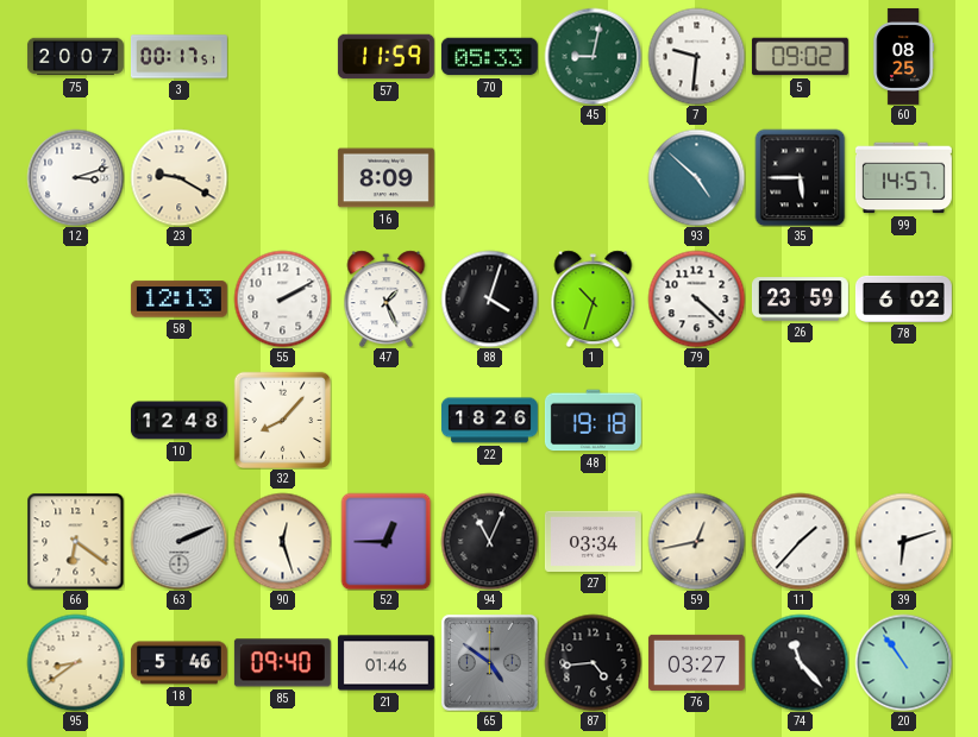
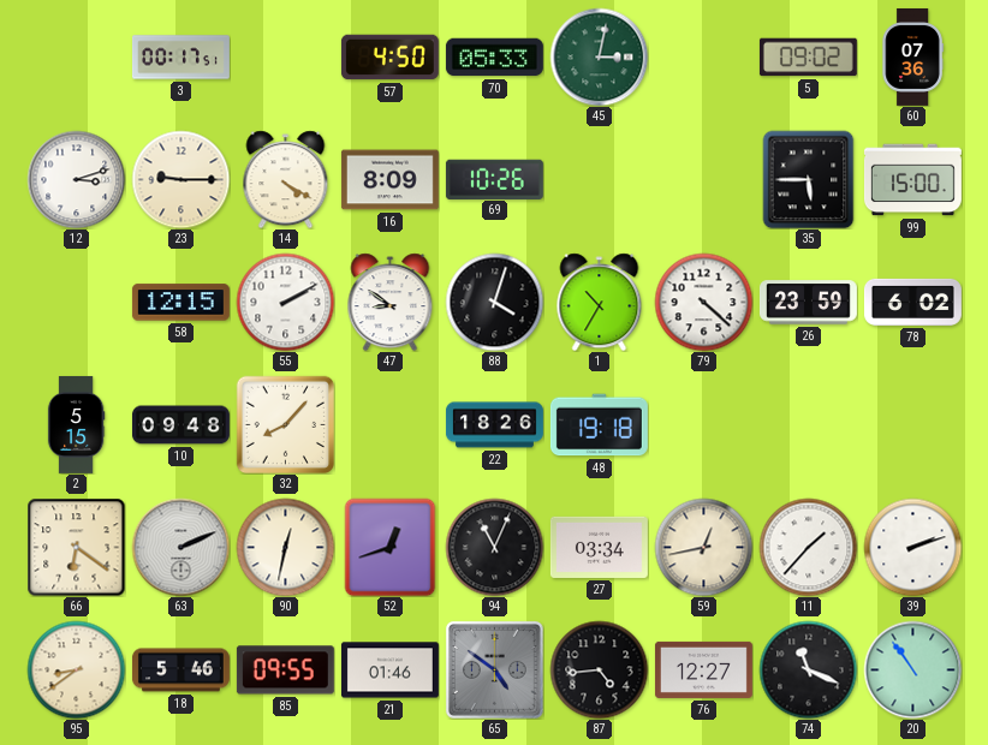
75: 20:07 -> none
57: 11:59 -> 4:50
45: 9:02 -> 3:02
7: 9:31 -> none
60: 08:25 -> 07:36
23: 9:20 -> 9:15
14: none -> 4:20
69: none -> 10:26
93: 4:52 -> none
99: 14:57 -> 15:00
58: 12:13 -> 12:15
47: 1:26 -> 8:51
1: 10:33 -> 10:35
2: none -> 5:15
10: 12:48 -> 09:48
90: 12:27 -> 12:32
52: 12:45 -> 12:42
39: 6:12 -> 2:12
85: 09:40 -> 09:55
76: 03:27 -> 12:27
74: 11:23 -> 11:19
